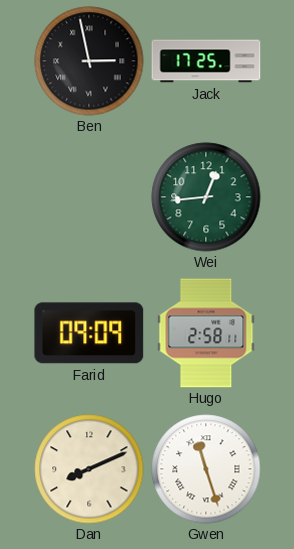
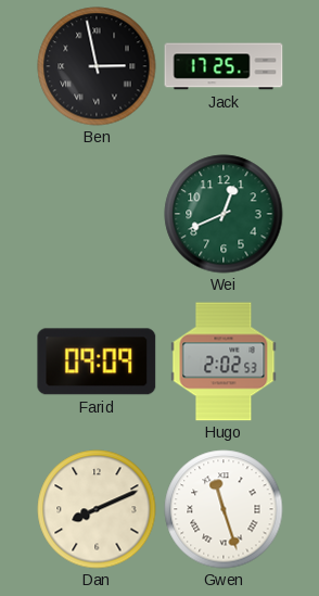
Wei: 12:44 -> 12:41
Hugo: 2:58 -> 2:02
